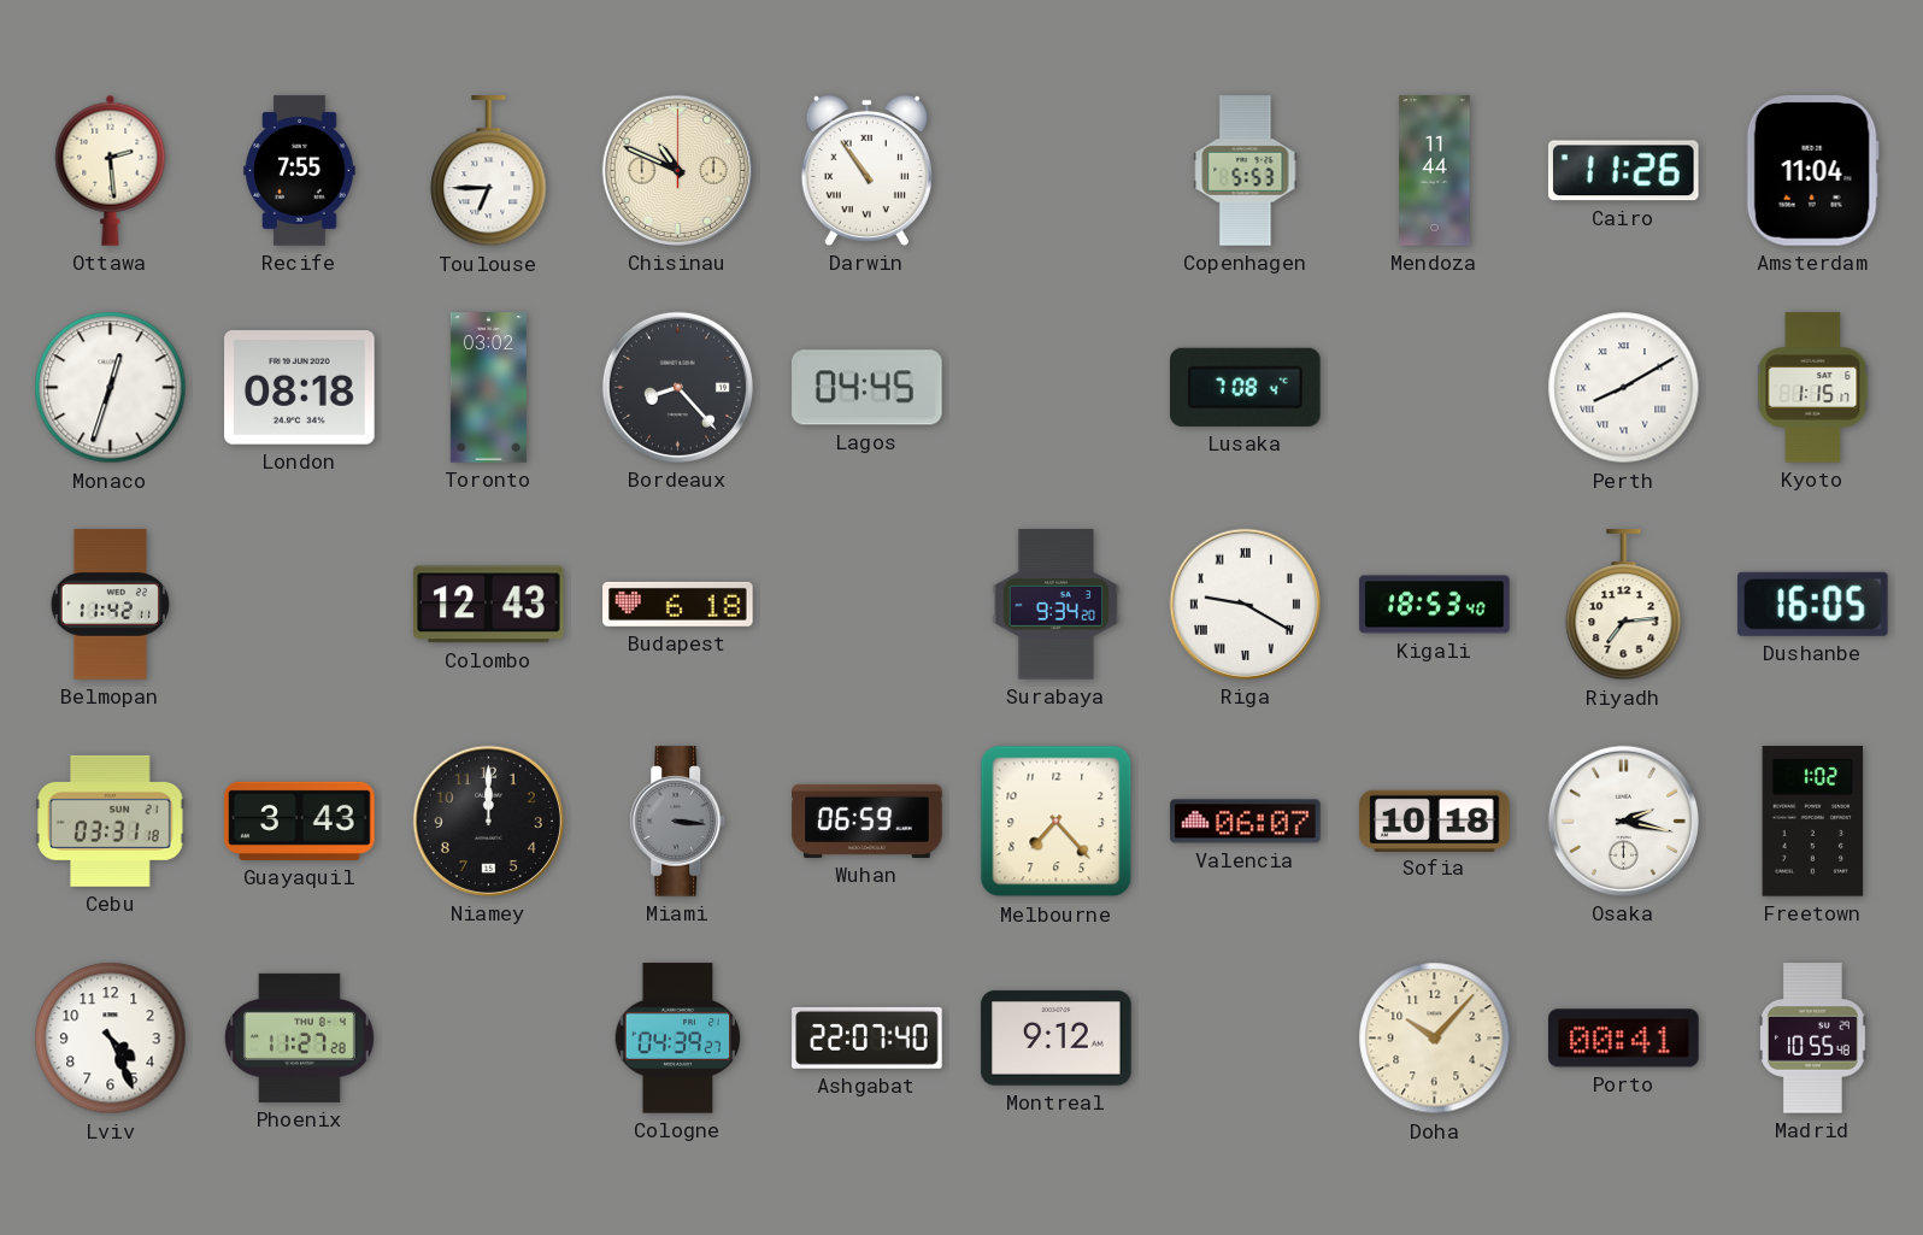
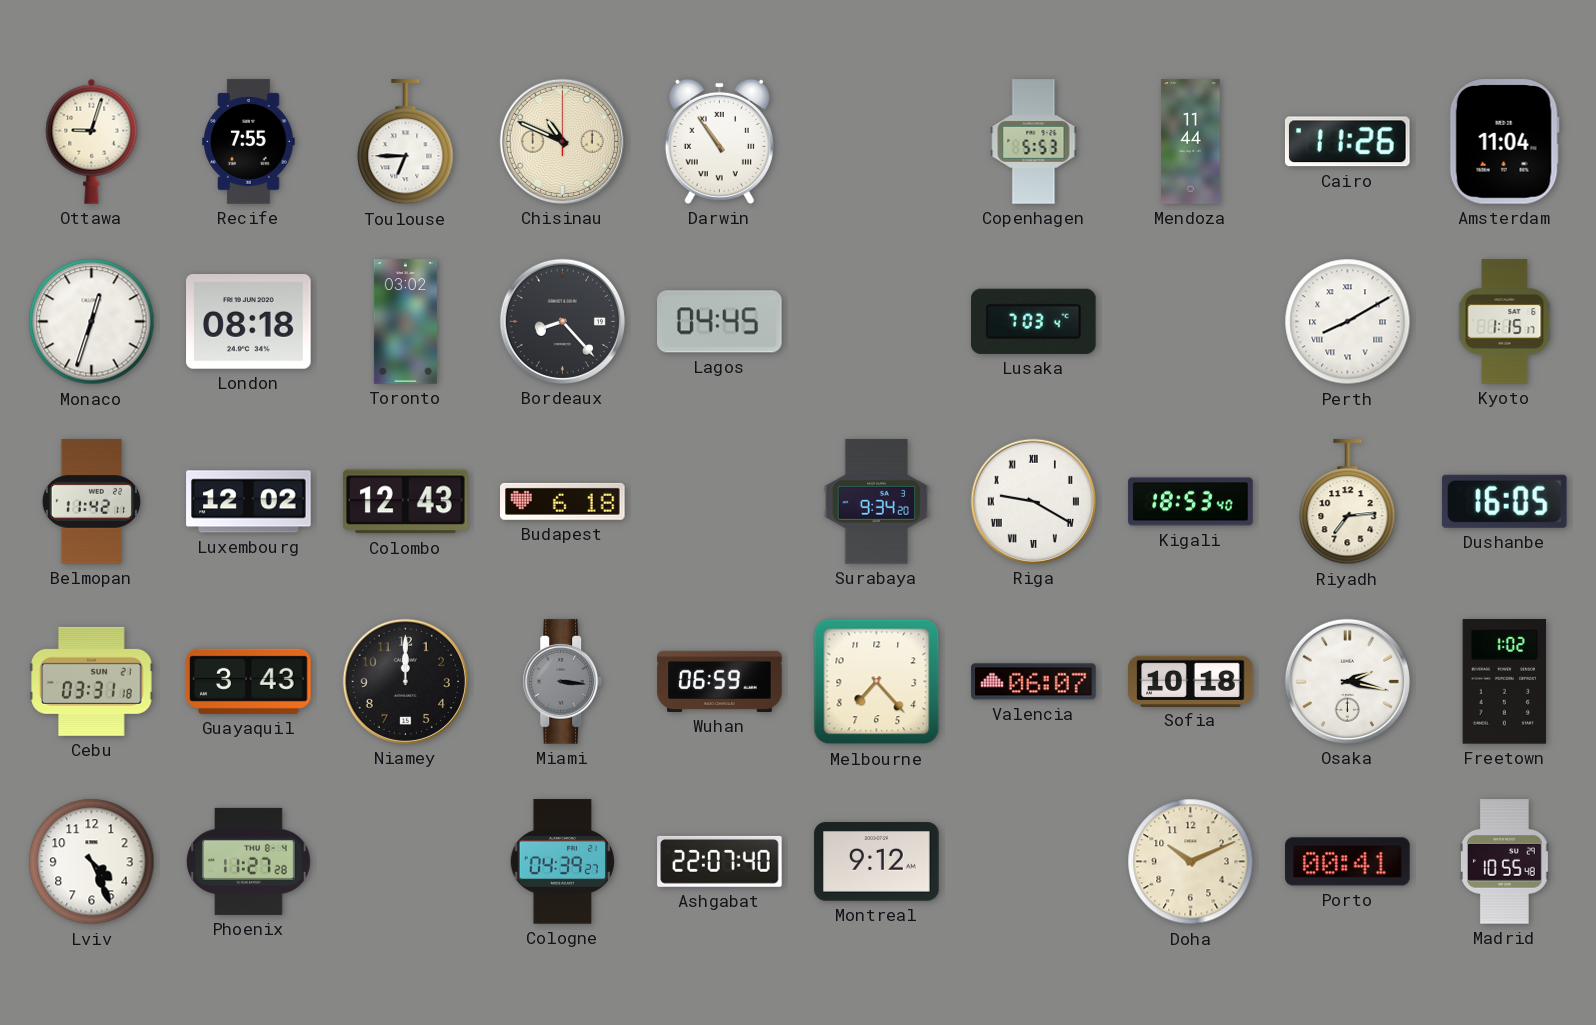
Ottawa: 2:29 -> 9:03
Lusaka: 7:08 -> 7:03
Luxembourg: none -> 12:02
Doha: 10:07 -> 10:11
